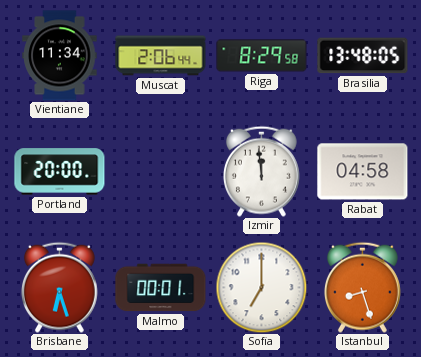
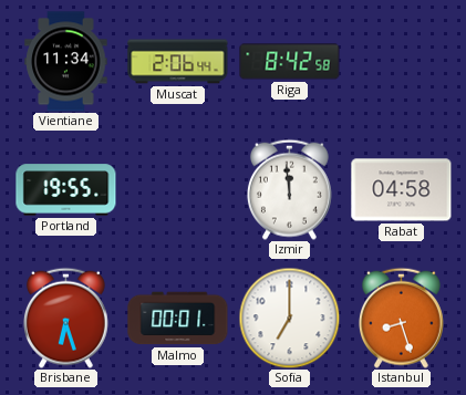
Riga: 8:29 -> 8:42
Brasilia: 13:48 -> none
Portland: 20:00 -> 19:55
